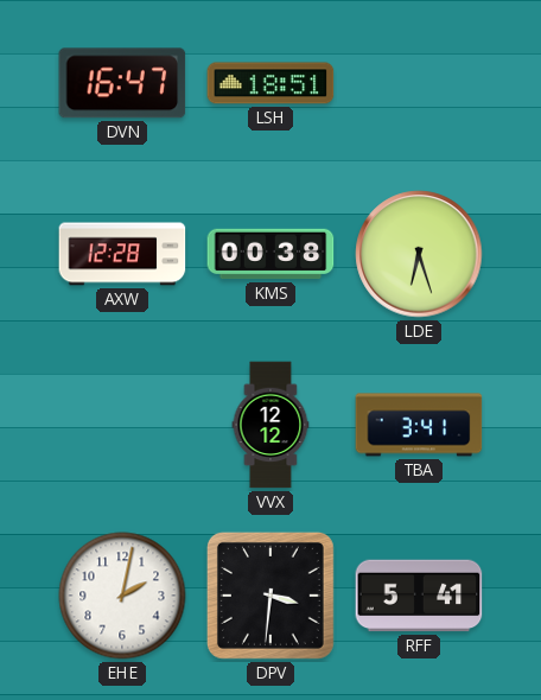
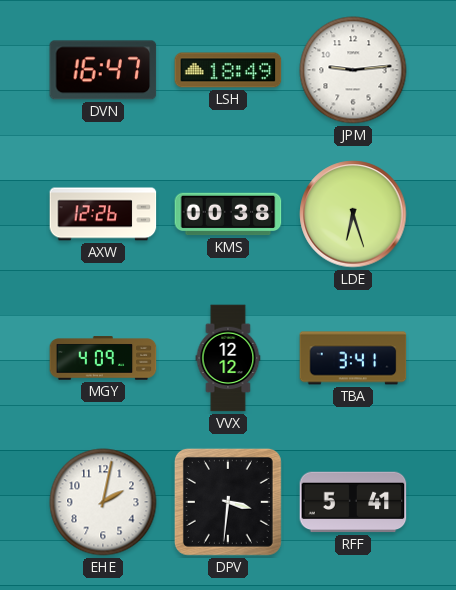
LSH: 18:51 -> 18:49
JPM: none -> 9:14
AXW: 12:28 -> 12:26
MGY: none -> 4:09
